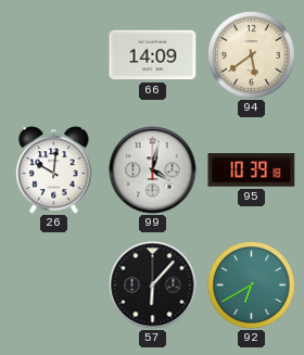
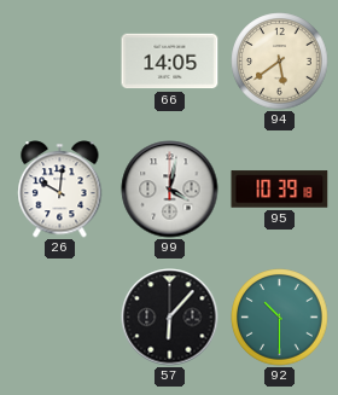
66: 14:09 -> 14:05
92: 6:40 -> 10:30
